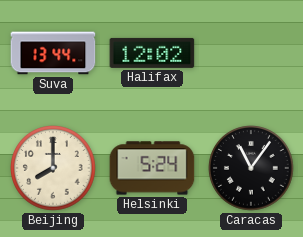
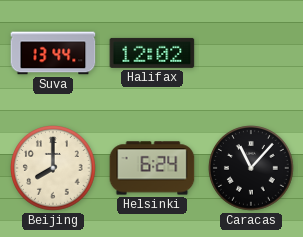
Helsinki: 5:24 -> 6:24
Caracas: 11:06 -> 11:07
